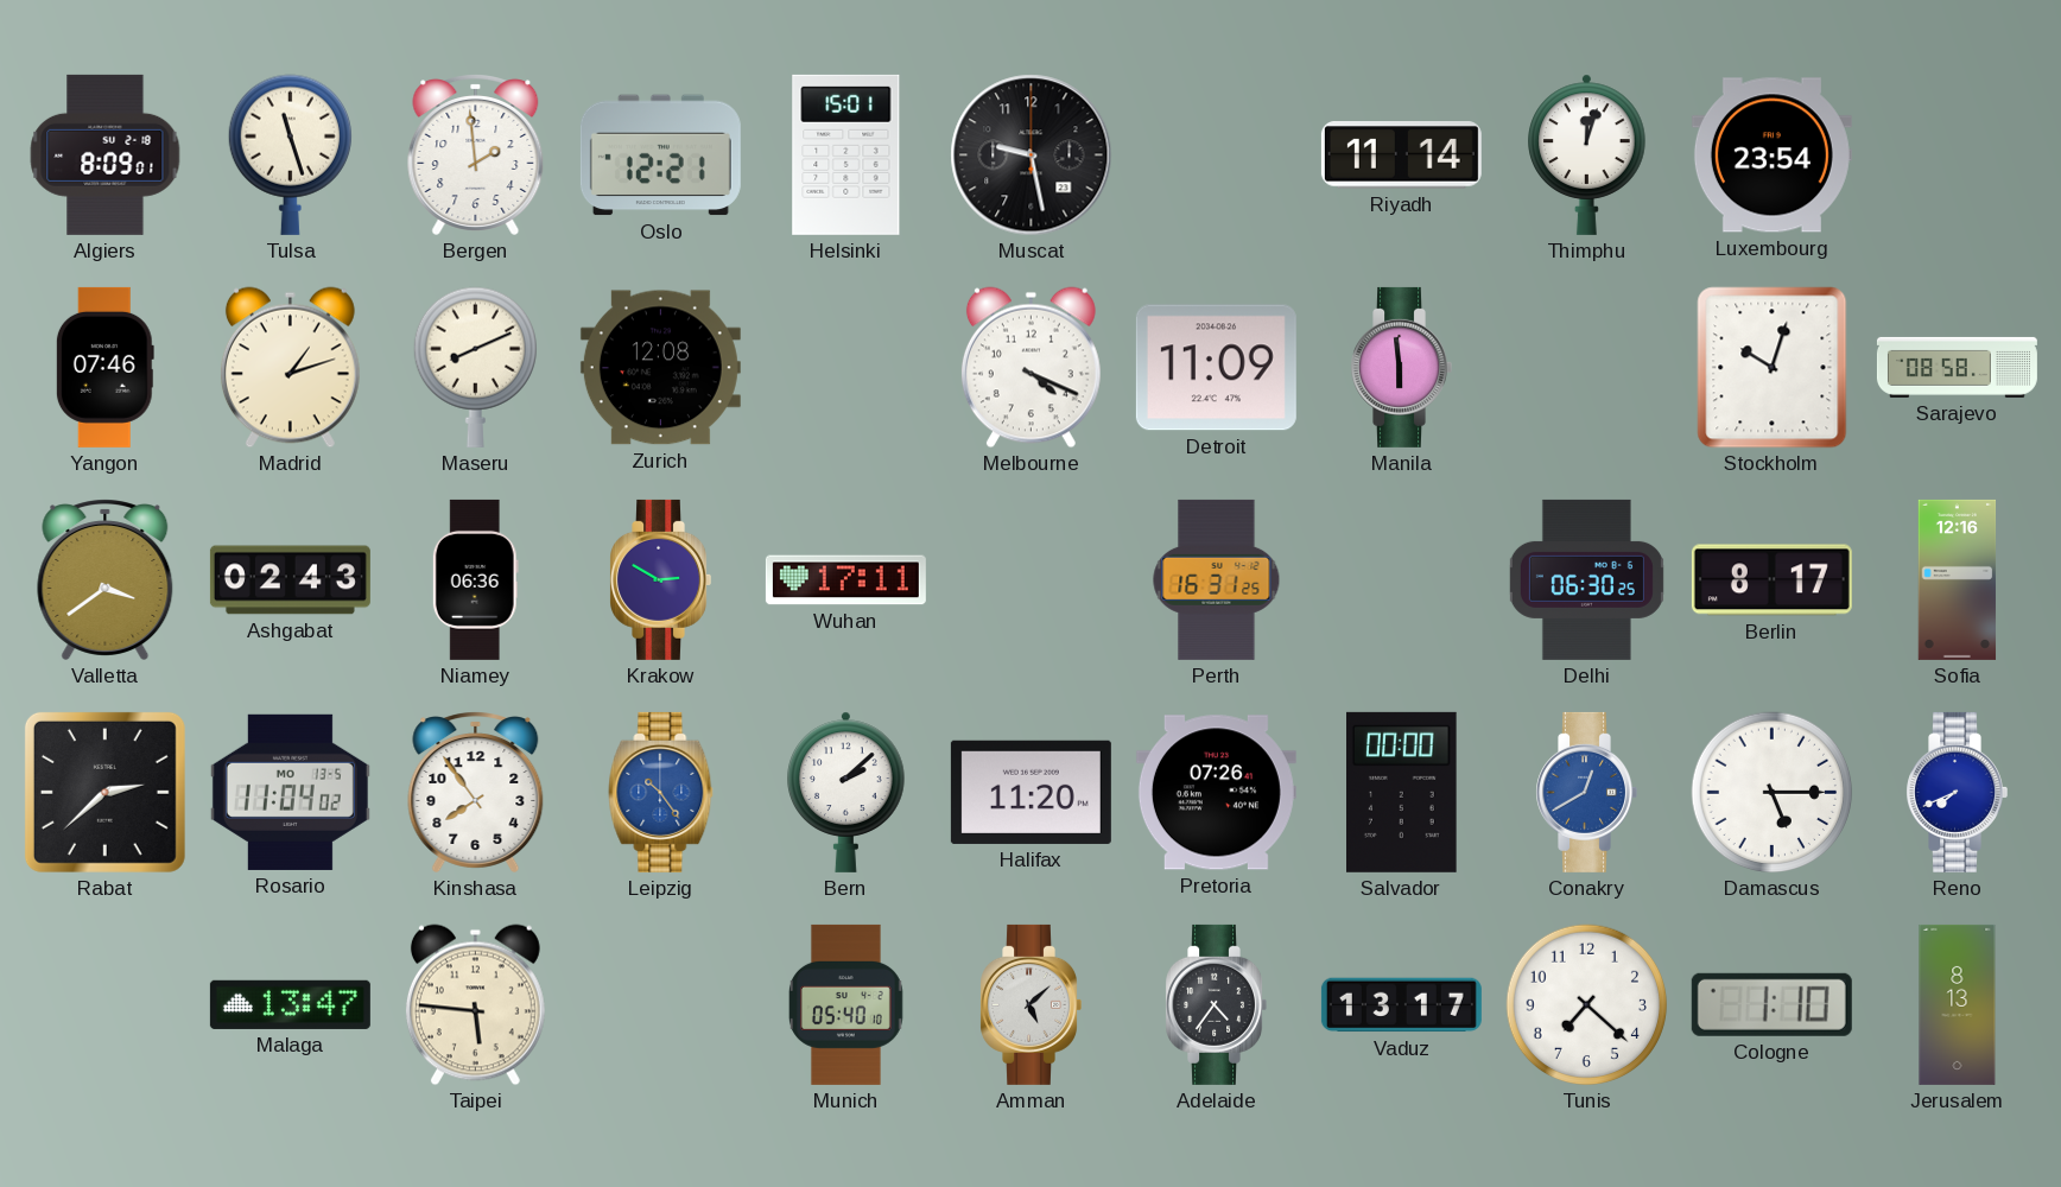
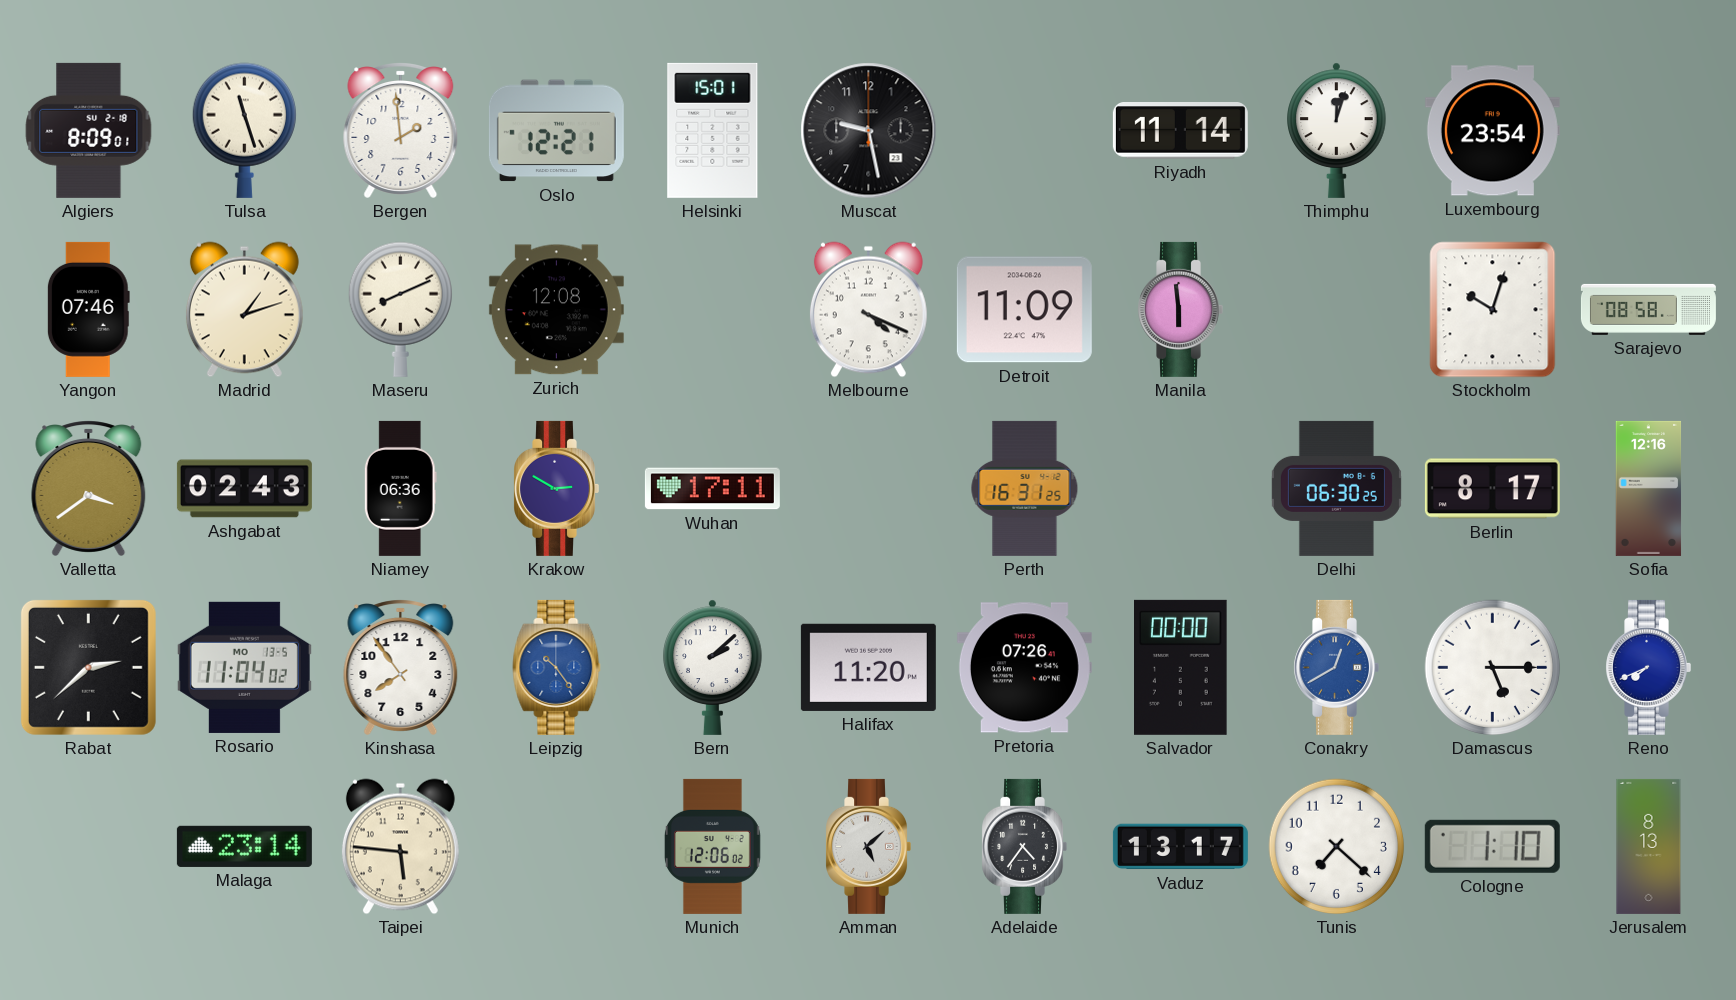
Malaga: 13:47 -> 23:14
Munich: 05:40 -> 12:06
